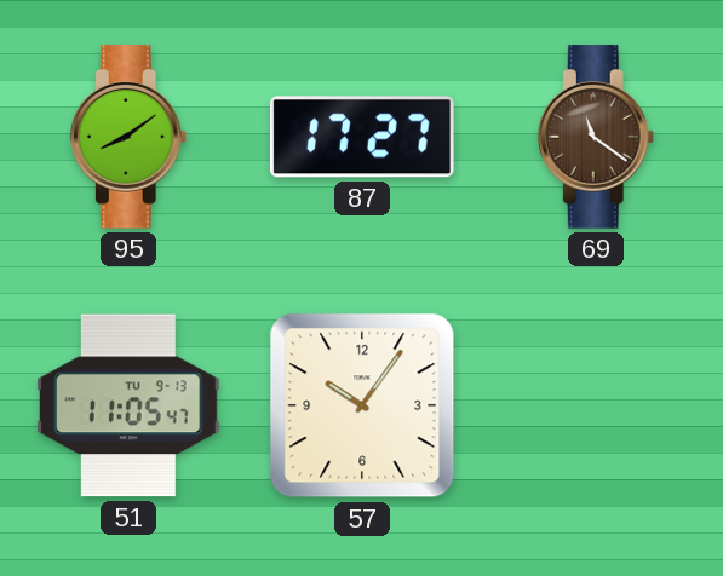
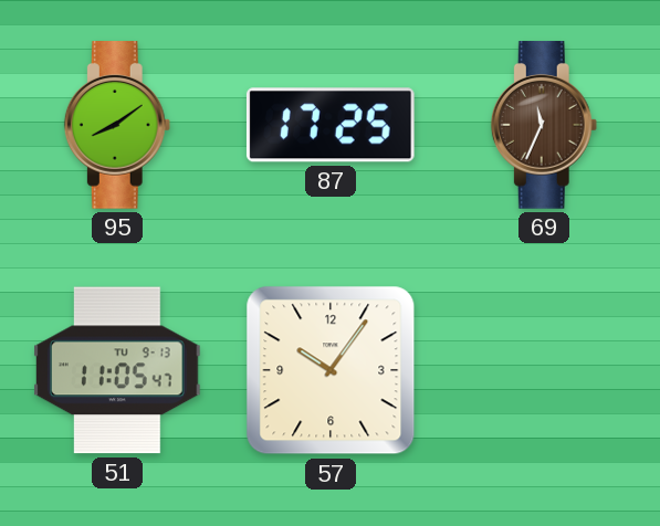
87: 17:27 -> 17:25
69: 11:21 -> 11:34
